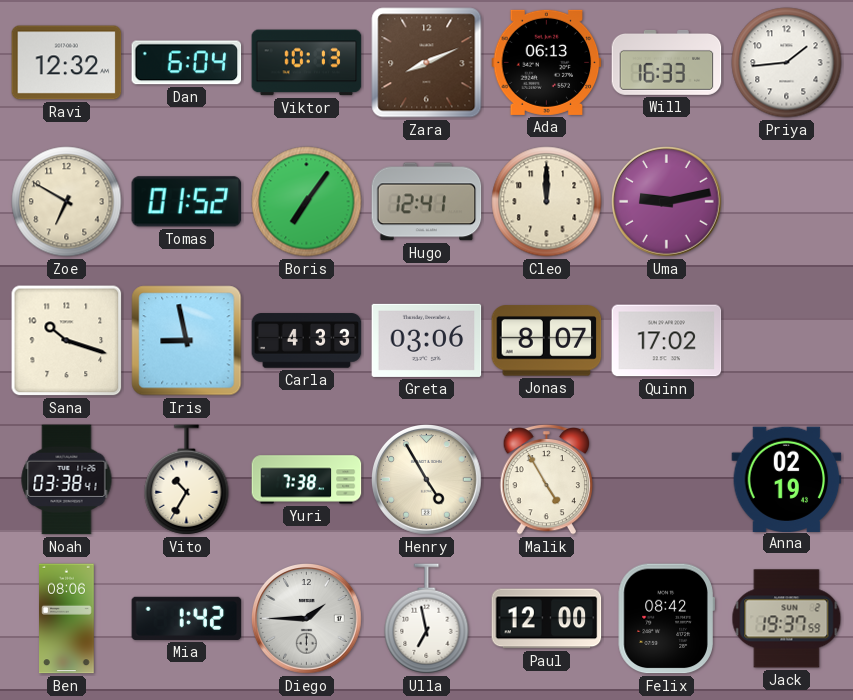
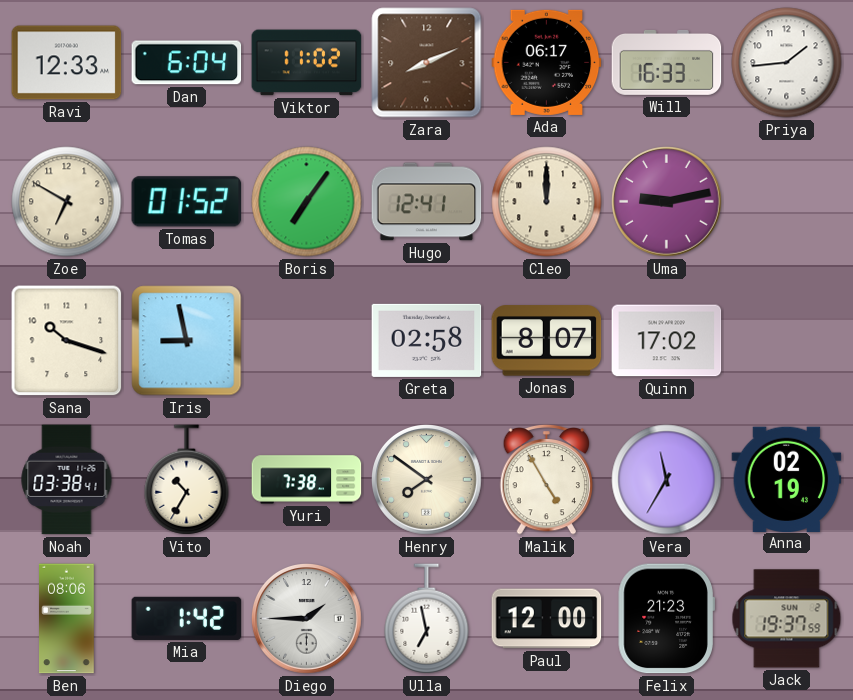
Ravi: 12:32 -> 12:33
Viktor: 10:13 -> 11:02
Ada: 06:13 -> 06:17
Carla: 4:33 -> none
Greta: 03:06 -> 02:58
Henry: 4:55 -> 7:51
Vera: none -> 11:35
Felix: 08:42 -> 21:23
